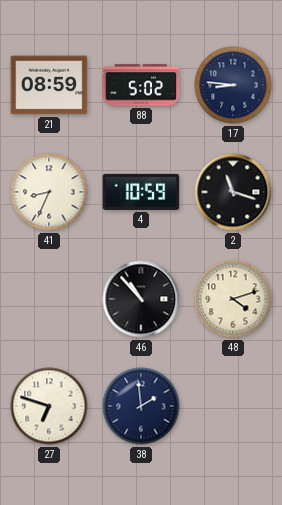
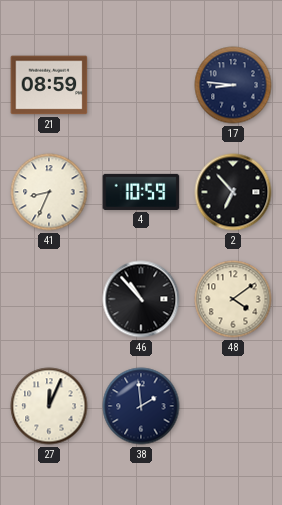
88: 5:02 -> none
2: 11:18 -> 6:53
48: 4:12 -> 4:09
27: 6:48 -> 12:04
